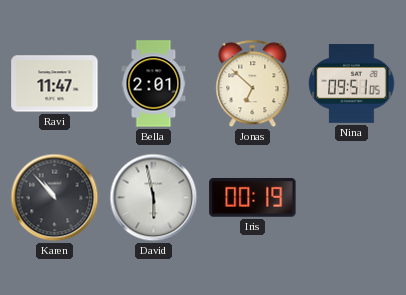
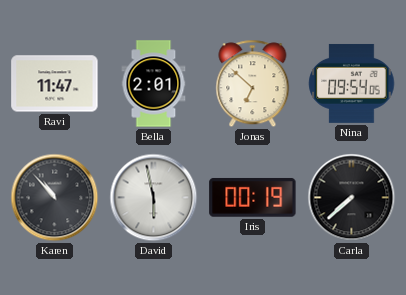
Nina: 09:51 -> 09:54
Carla: none -> 7:38
